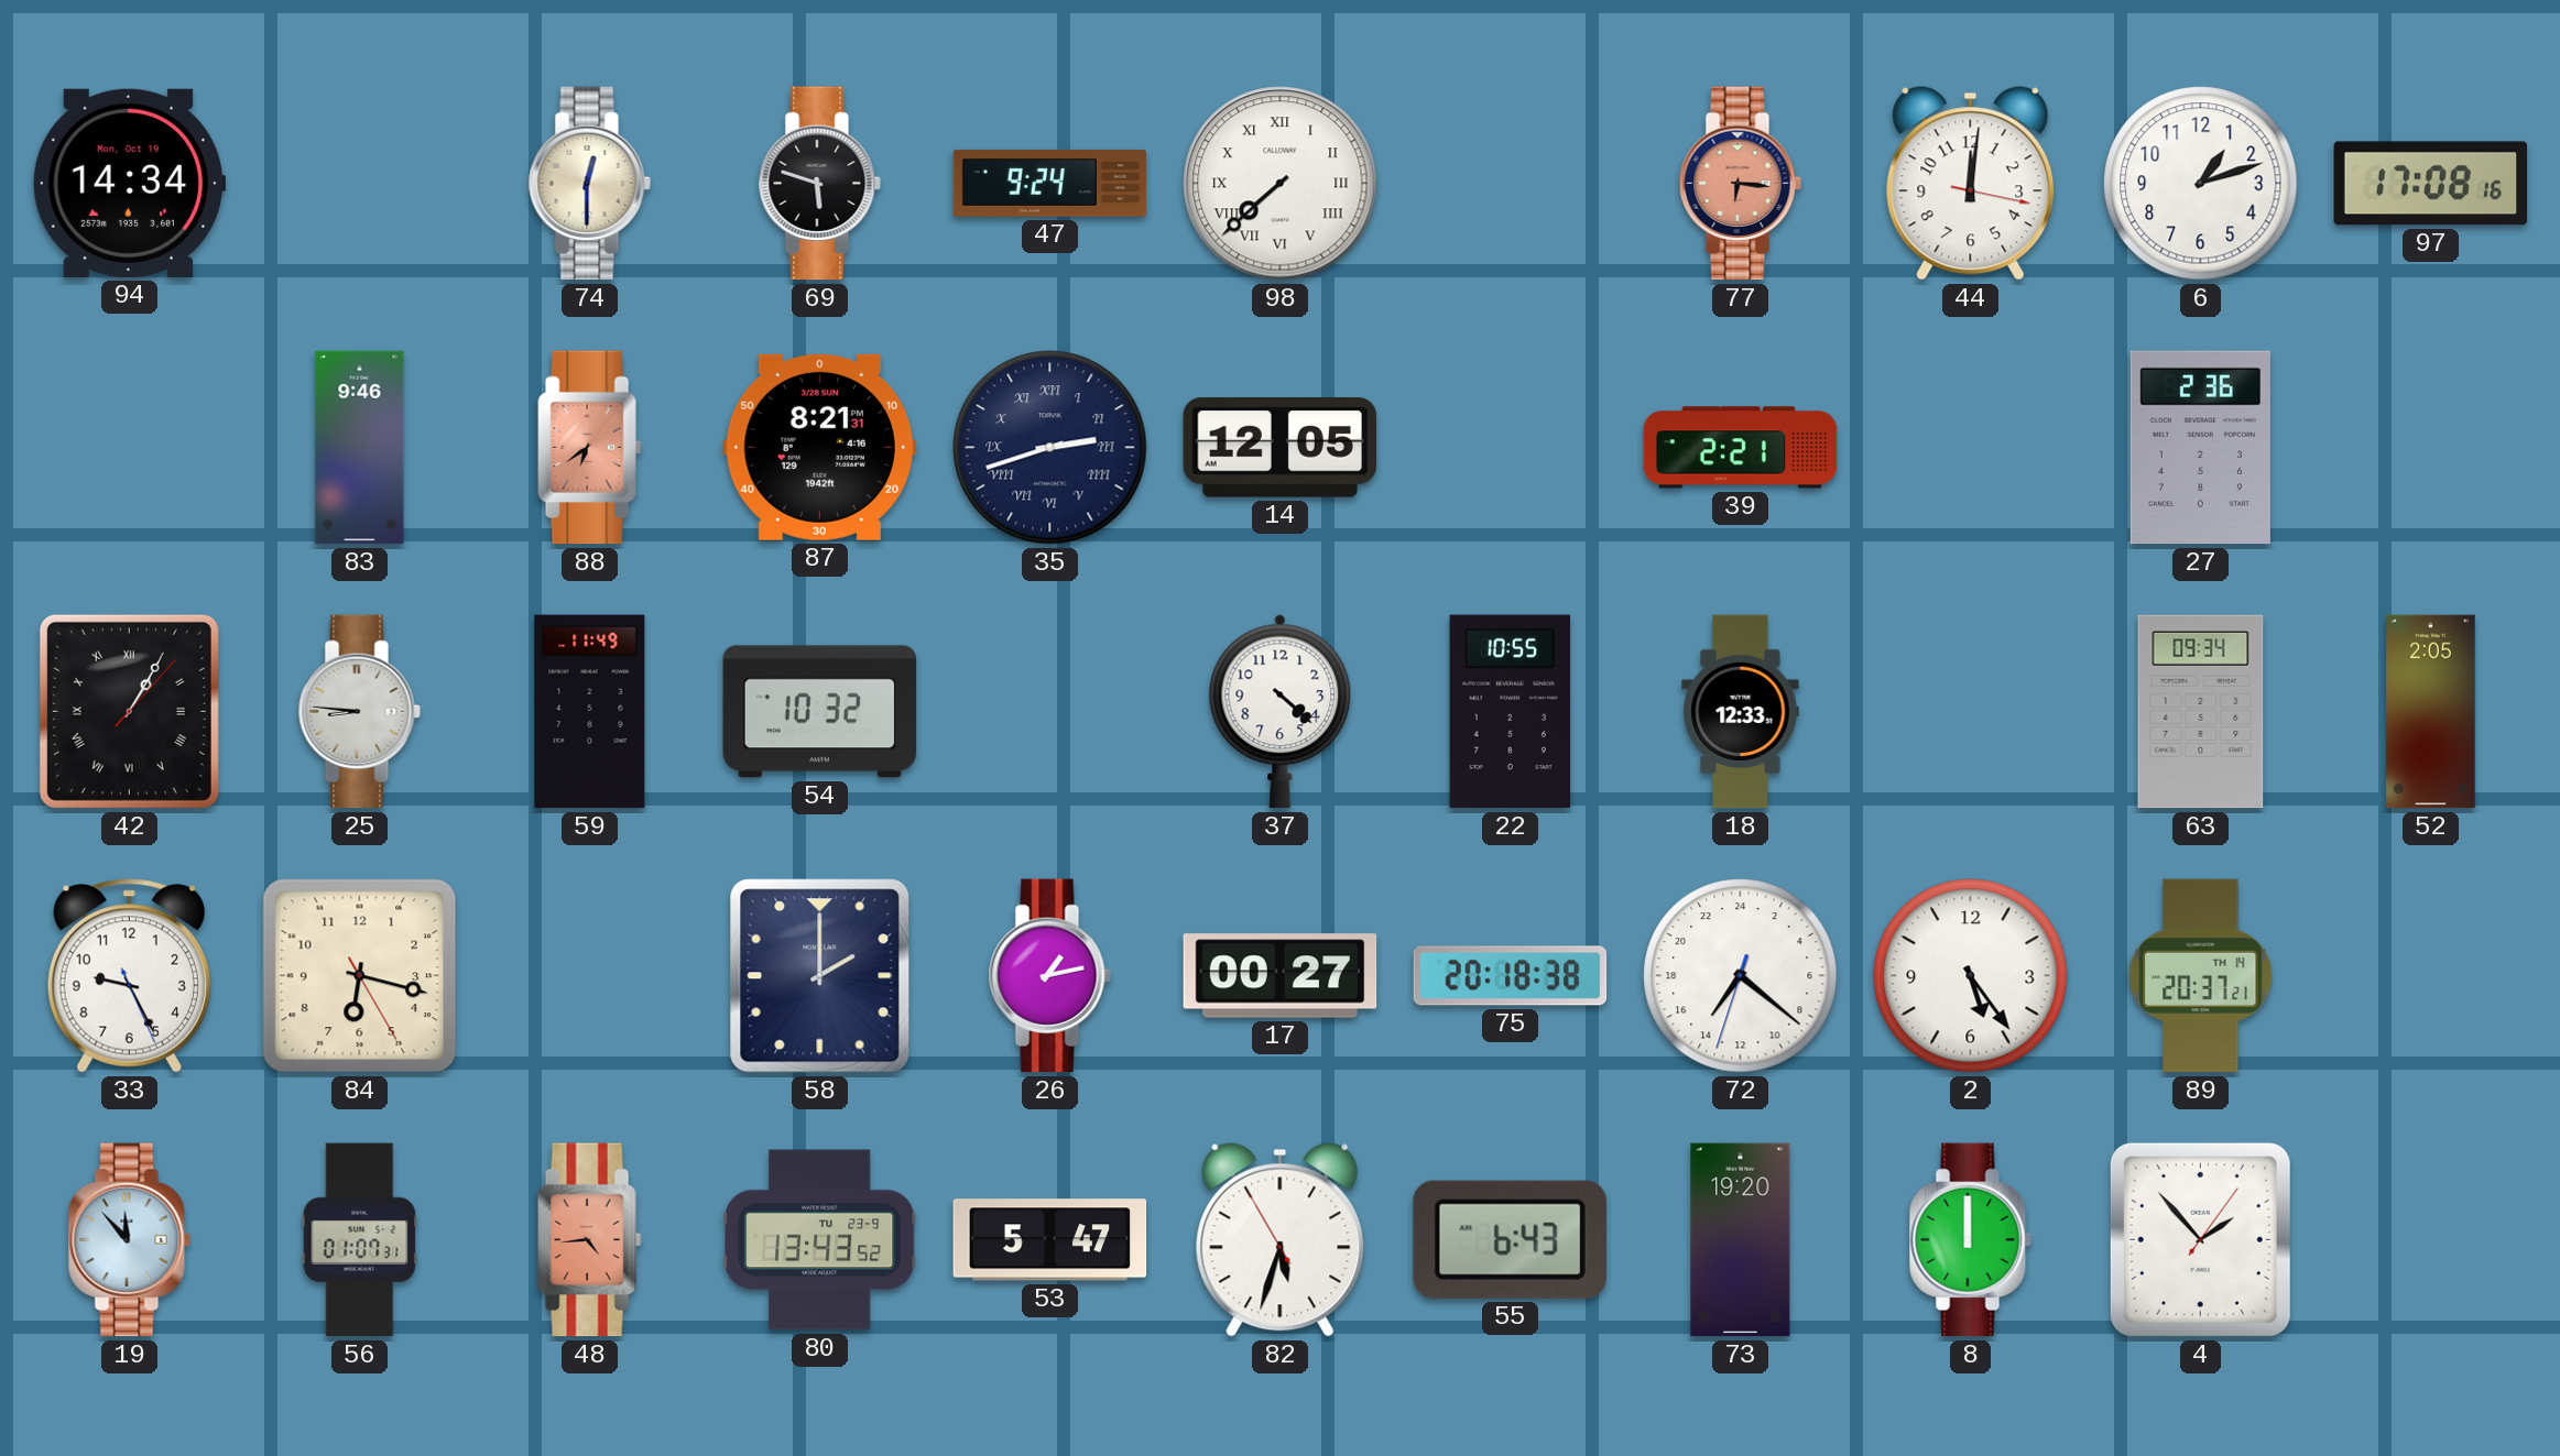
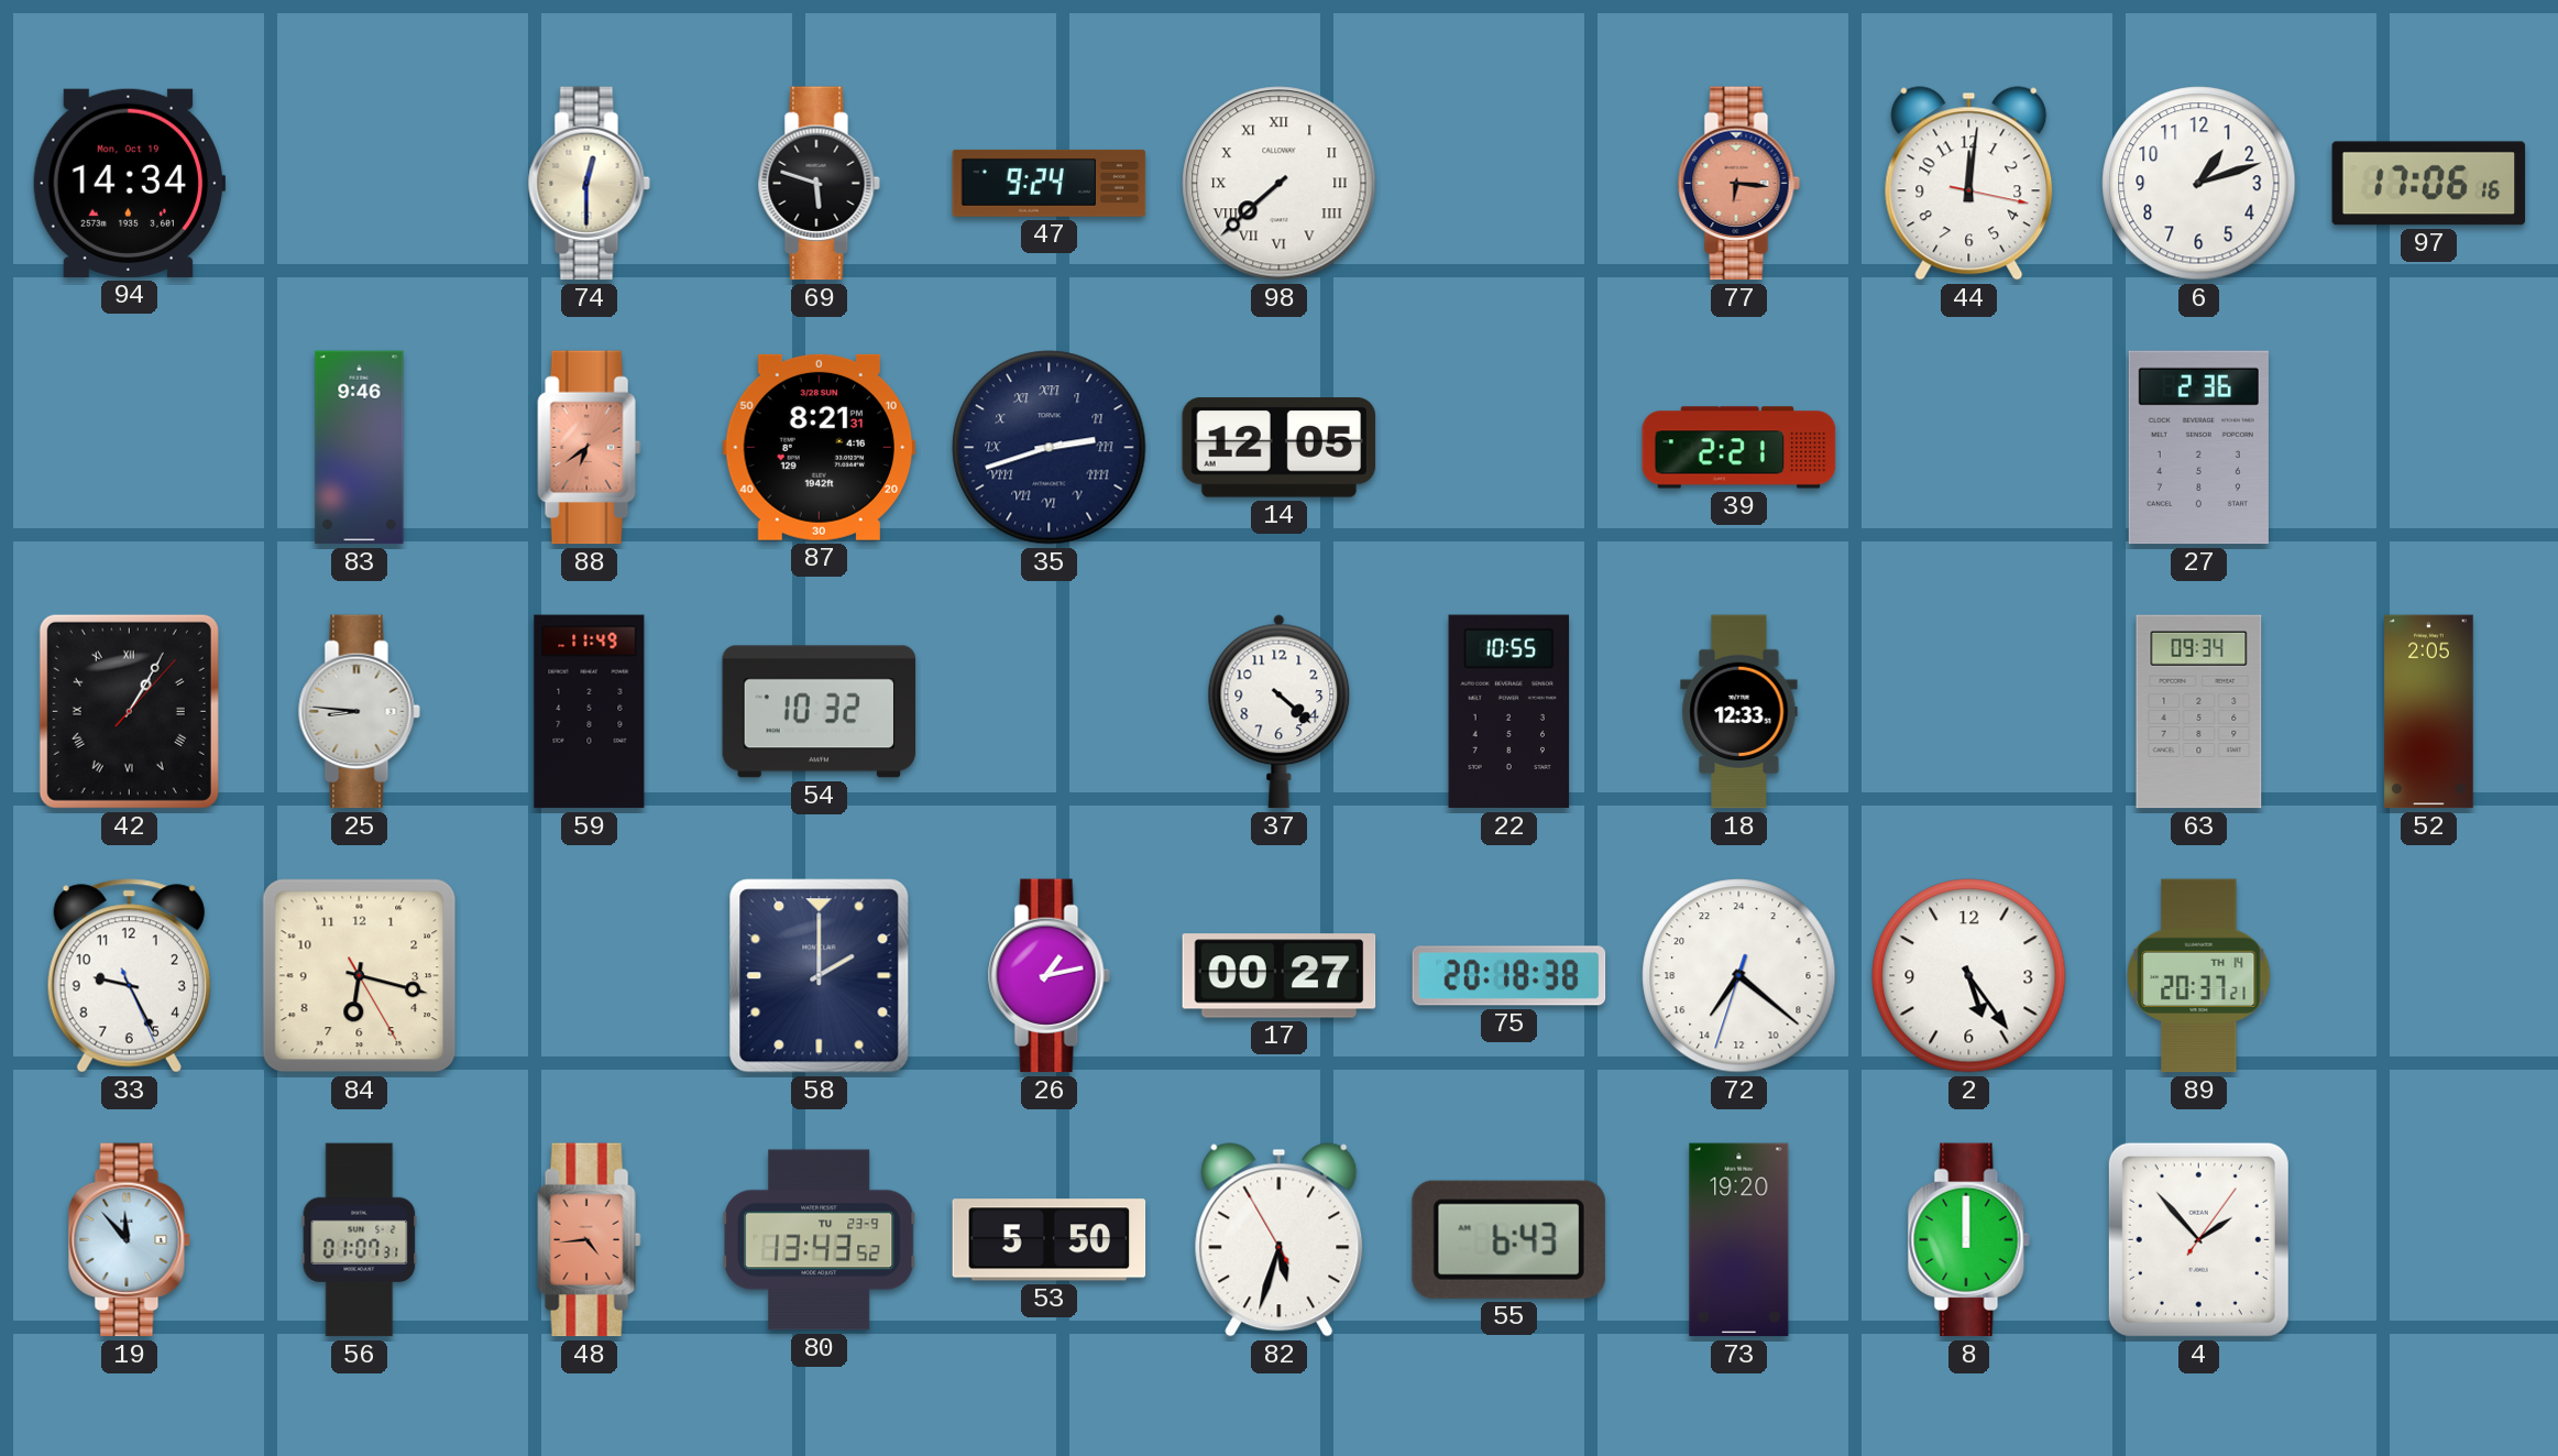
97: 17:08 -> 17:06
53: 5:47 -> 5:50
